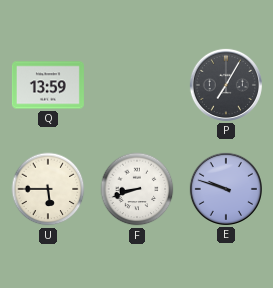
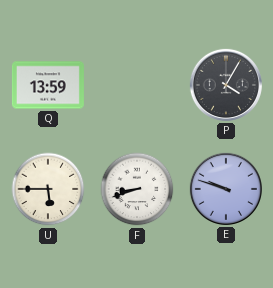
P: 7:05 -> 4:05
